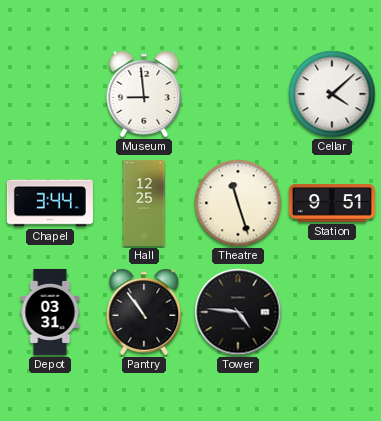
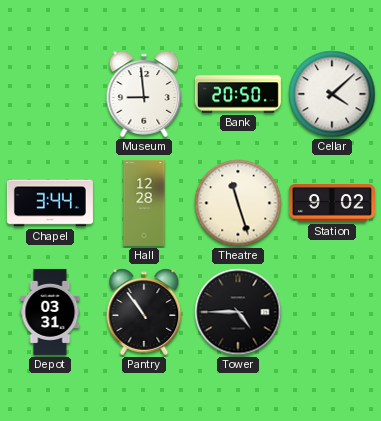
Bank: none -> 20:50
Hall: 12:25 -> 12:28
Station: 9:51 -> 9:02
Tower: 4:46 -> 4:45
